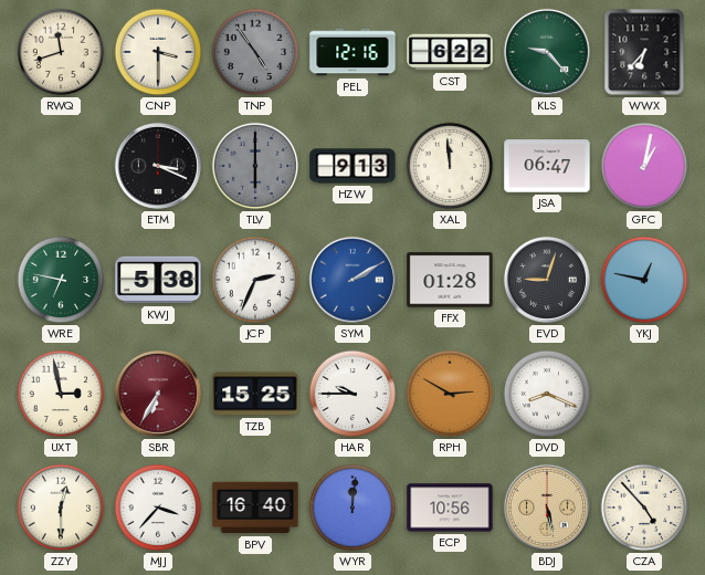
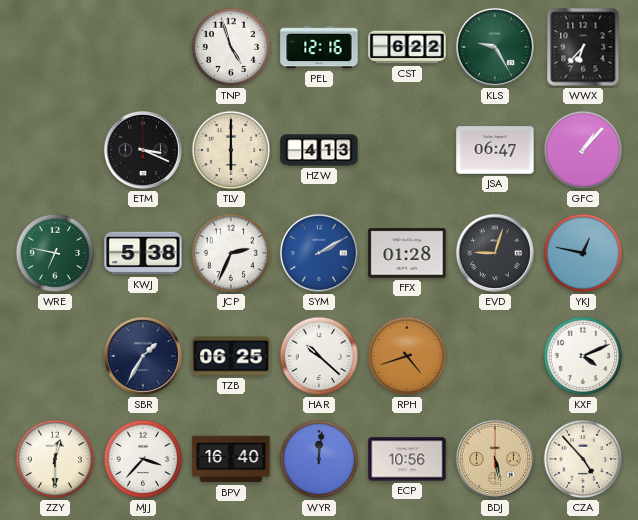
RWQ: 11:42 -> none
CNP: 3:30 -> none
TNP: 4:54 -> 4:57
TNP dial: grey -> white
KLS: 9:23 -> 9:25
TLV dial: grey -> cream
HZW: 9:13 -> 4:13
XAL: 11:59 -> none
GFC: 1:02 -> 1:07
UXT: 2:58 -> none
SBR: 6:35 -> 1:35
SBR dial: burgundy -> navy
TZB: 15:25 -> 06:25
HAR: 9:45 -> 10:22
RPH: 2:50 -> 4:42
DVD: 8:19 -> none
KXF: none -> 4:11
